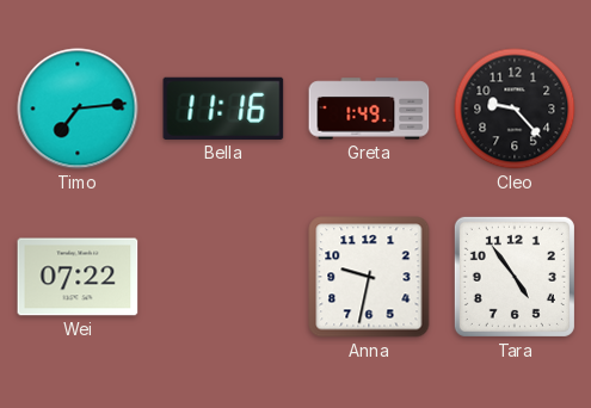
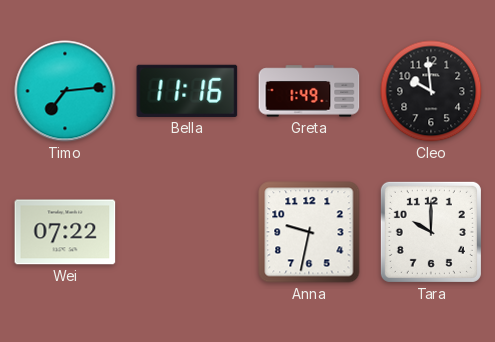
Cleo: 9:23 -> 9:59
Tara: 4:54 -> 10:00
